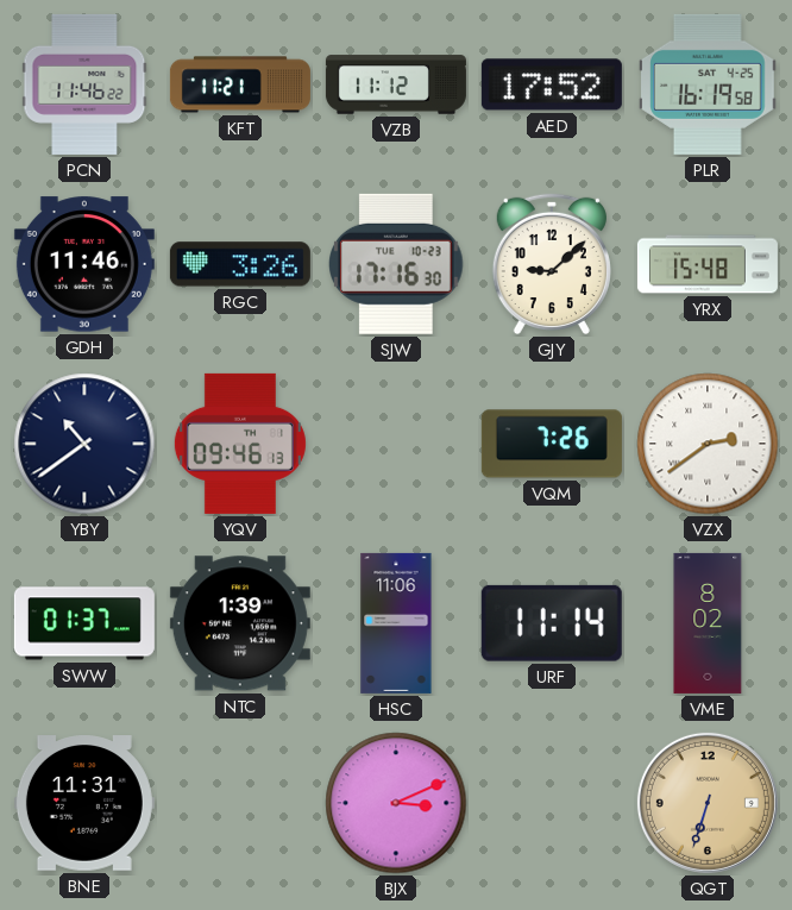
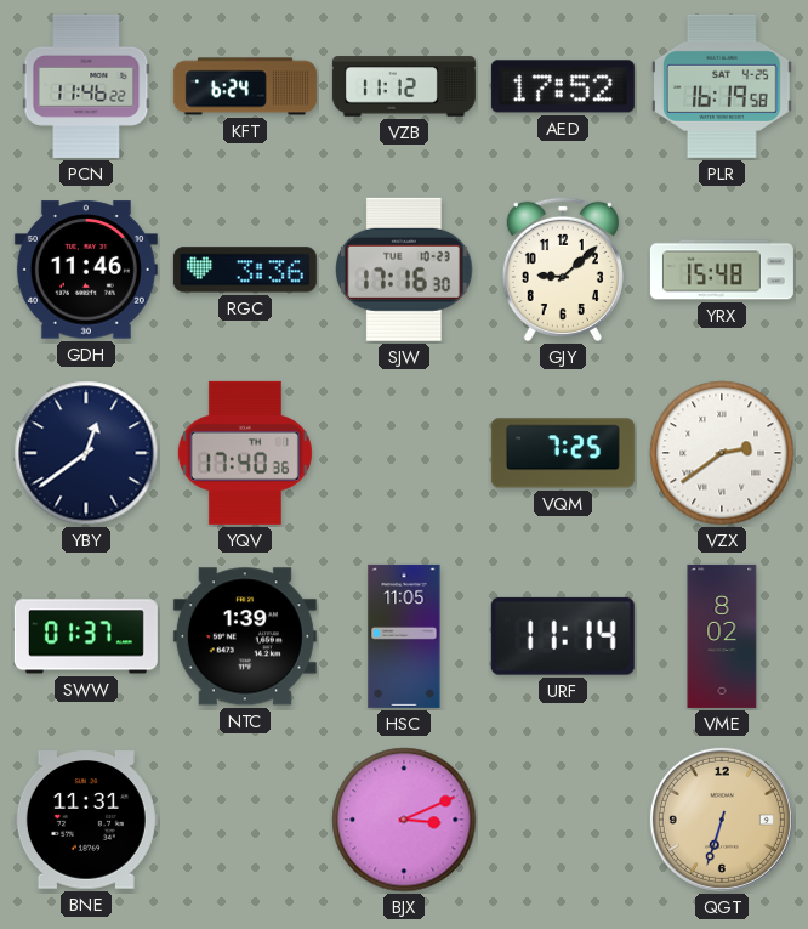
KFT: 11:21 -> 6:24
RGC: 3:26 -> 3:36
YBY: 10:39 -> 12:39
YQV: 09:46 -> 17:40
VQM: 7:26 -> 7:25
HSC: 11:06 -> 11:05
